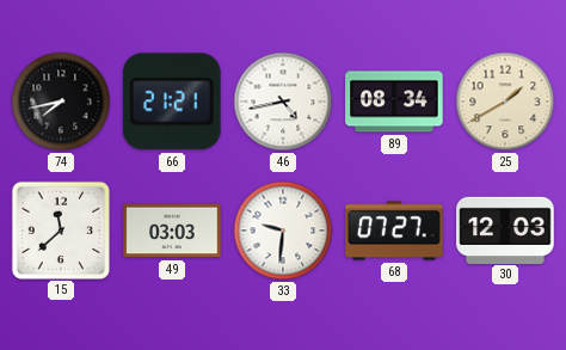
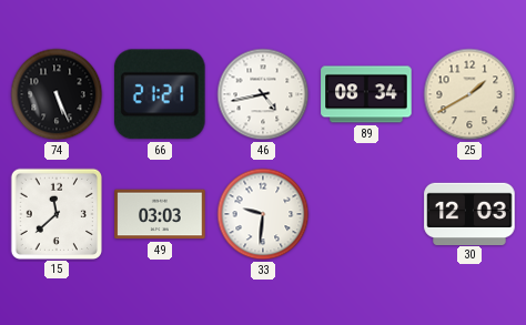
74: 7:43 -> 5:26
68: 07:27 -> none
